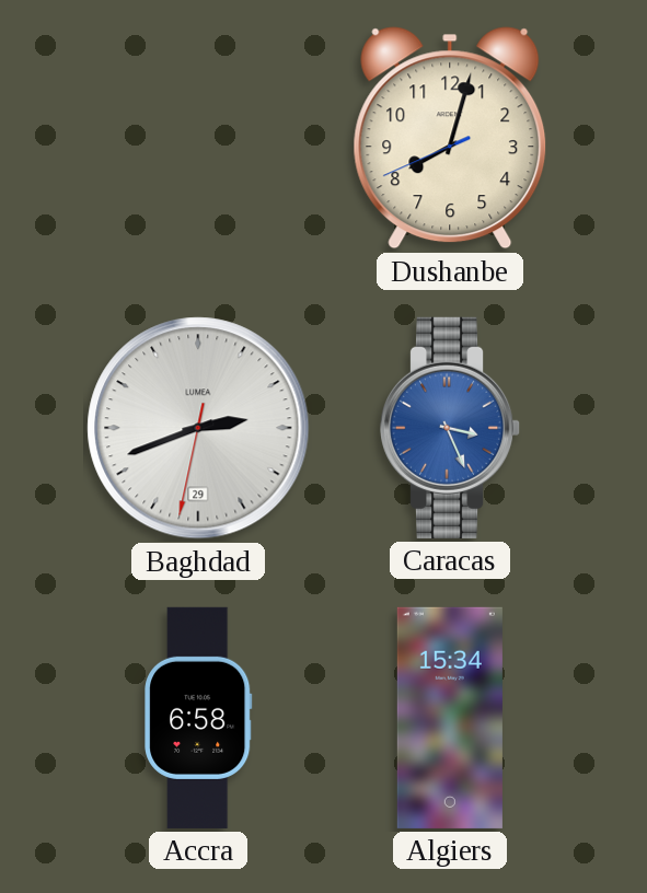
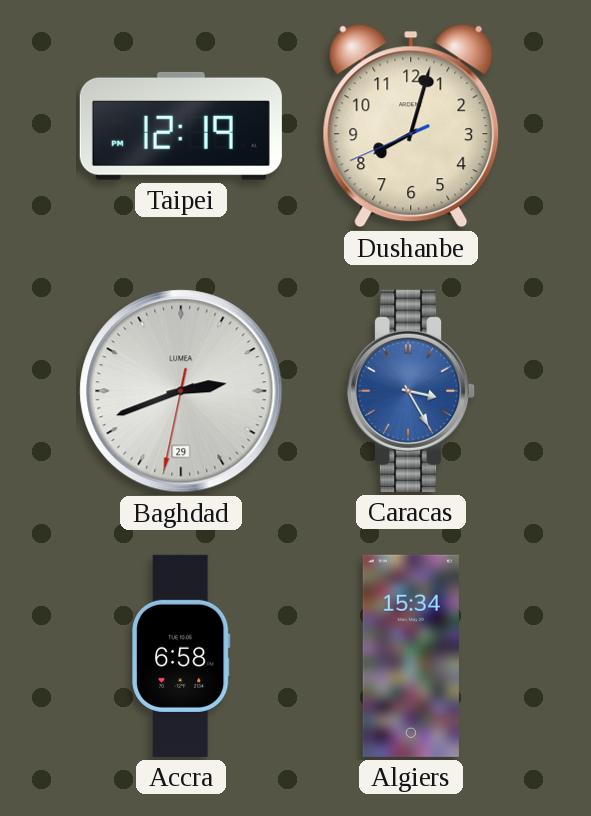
Taipei: none -> 12:19
Caracas: 3:26 -> 3:25
